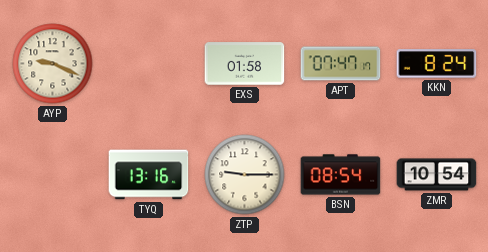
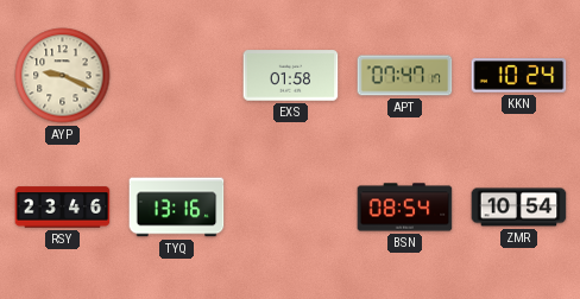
KKN: 8:24 -> 10:24
RSY: none -> 23:46
ZTP: 9:15 -> none
